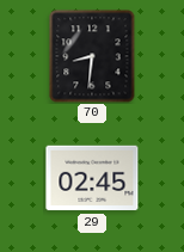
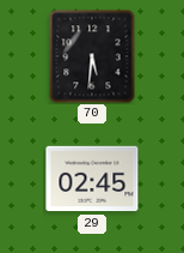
70: 8:31 -> 5:31
